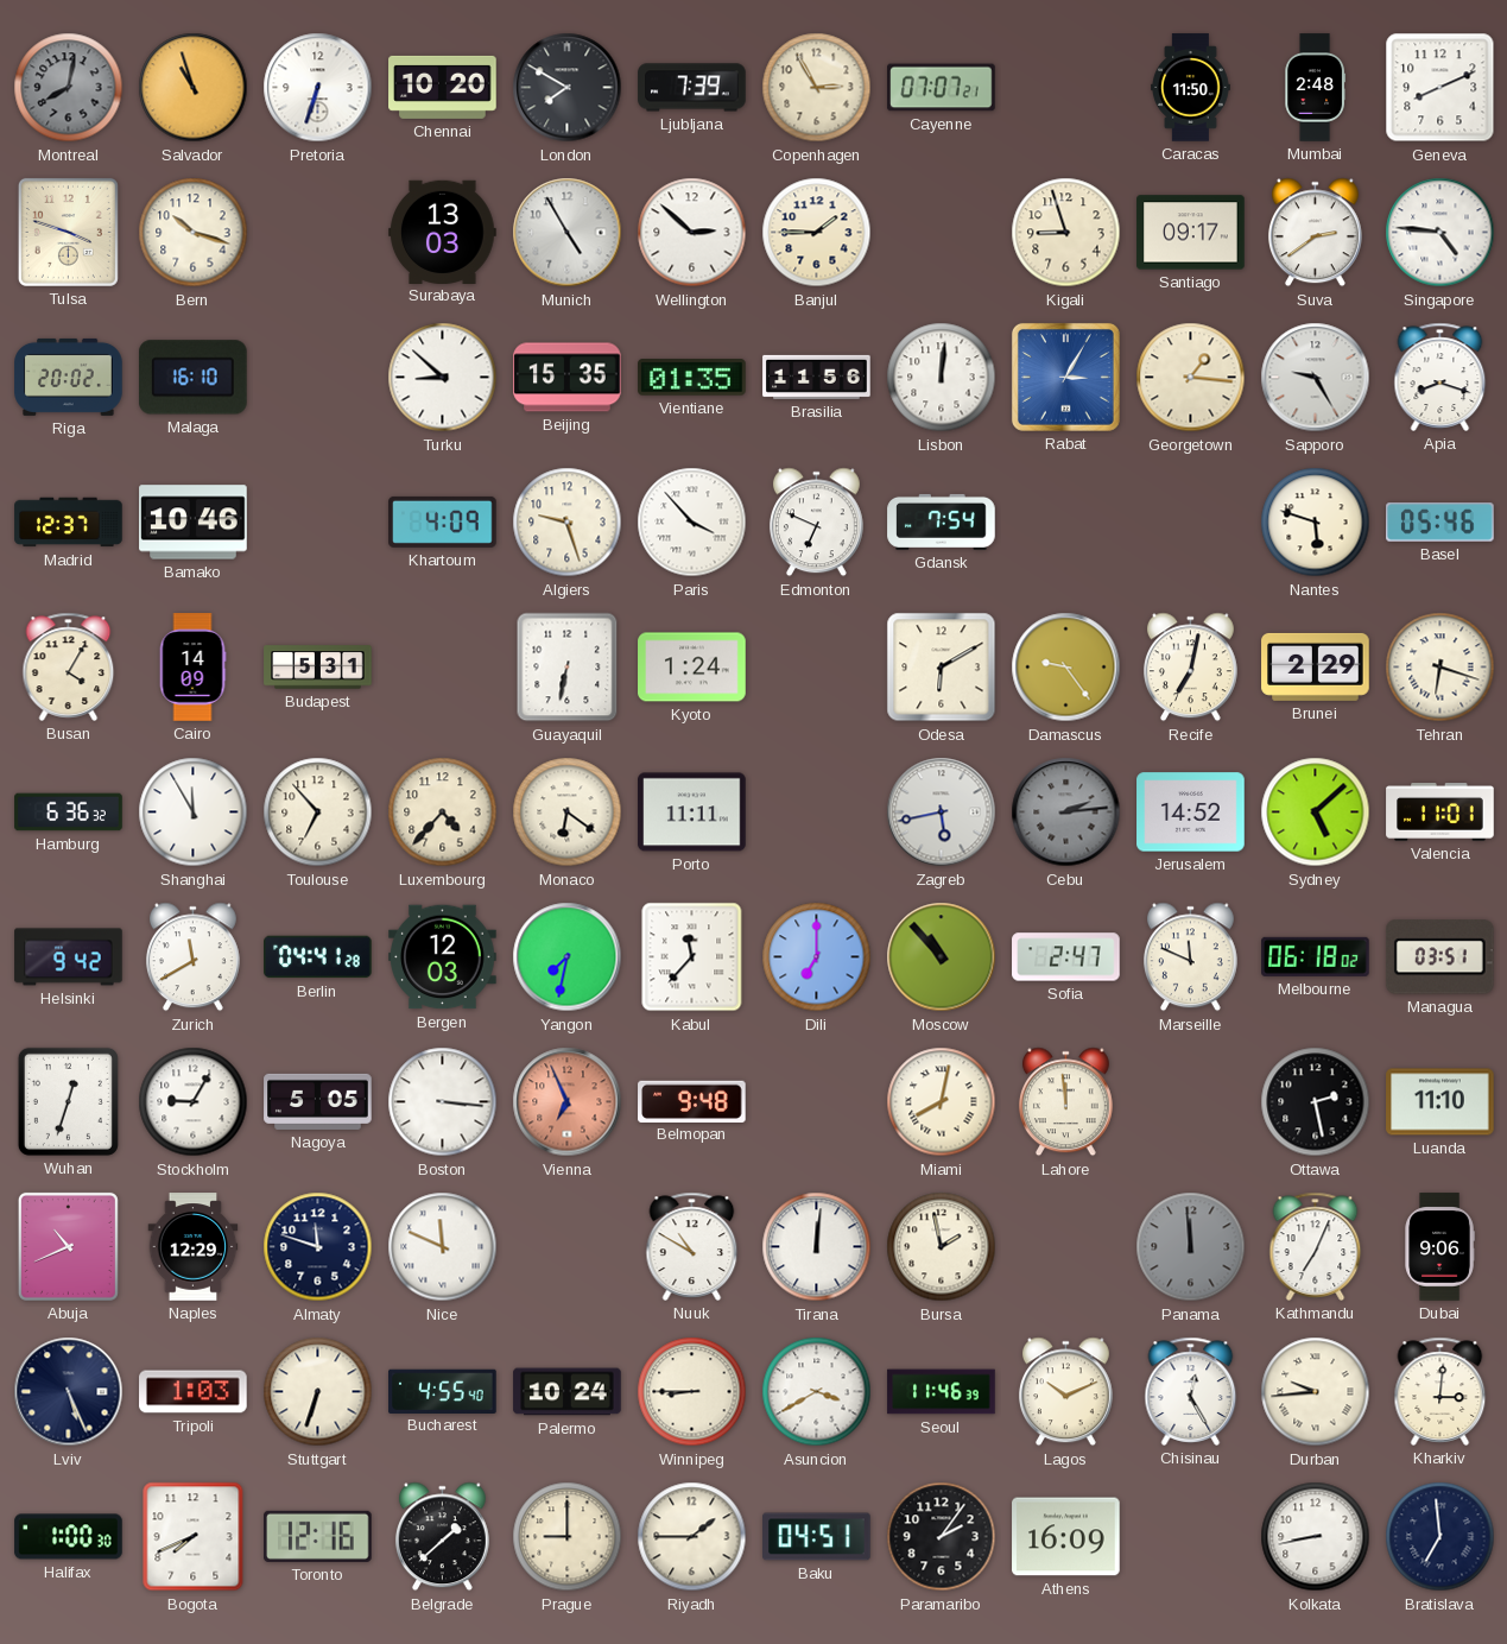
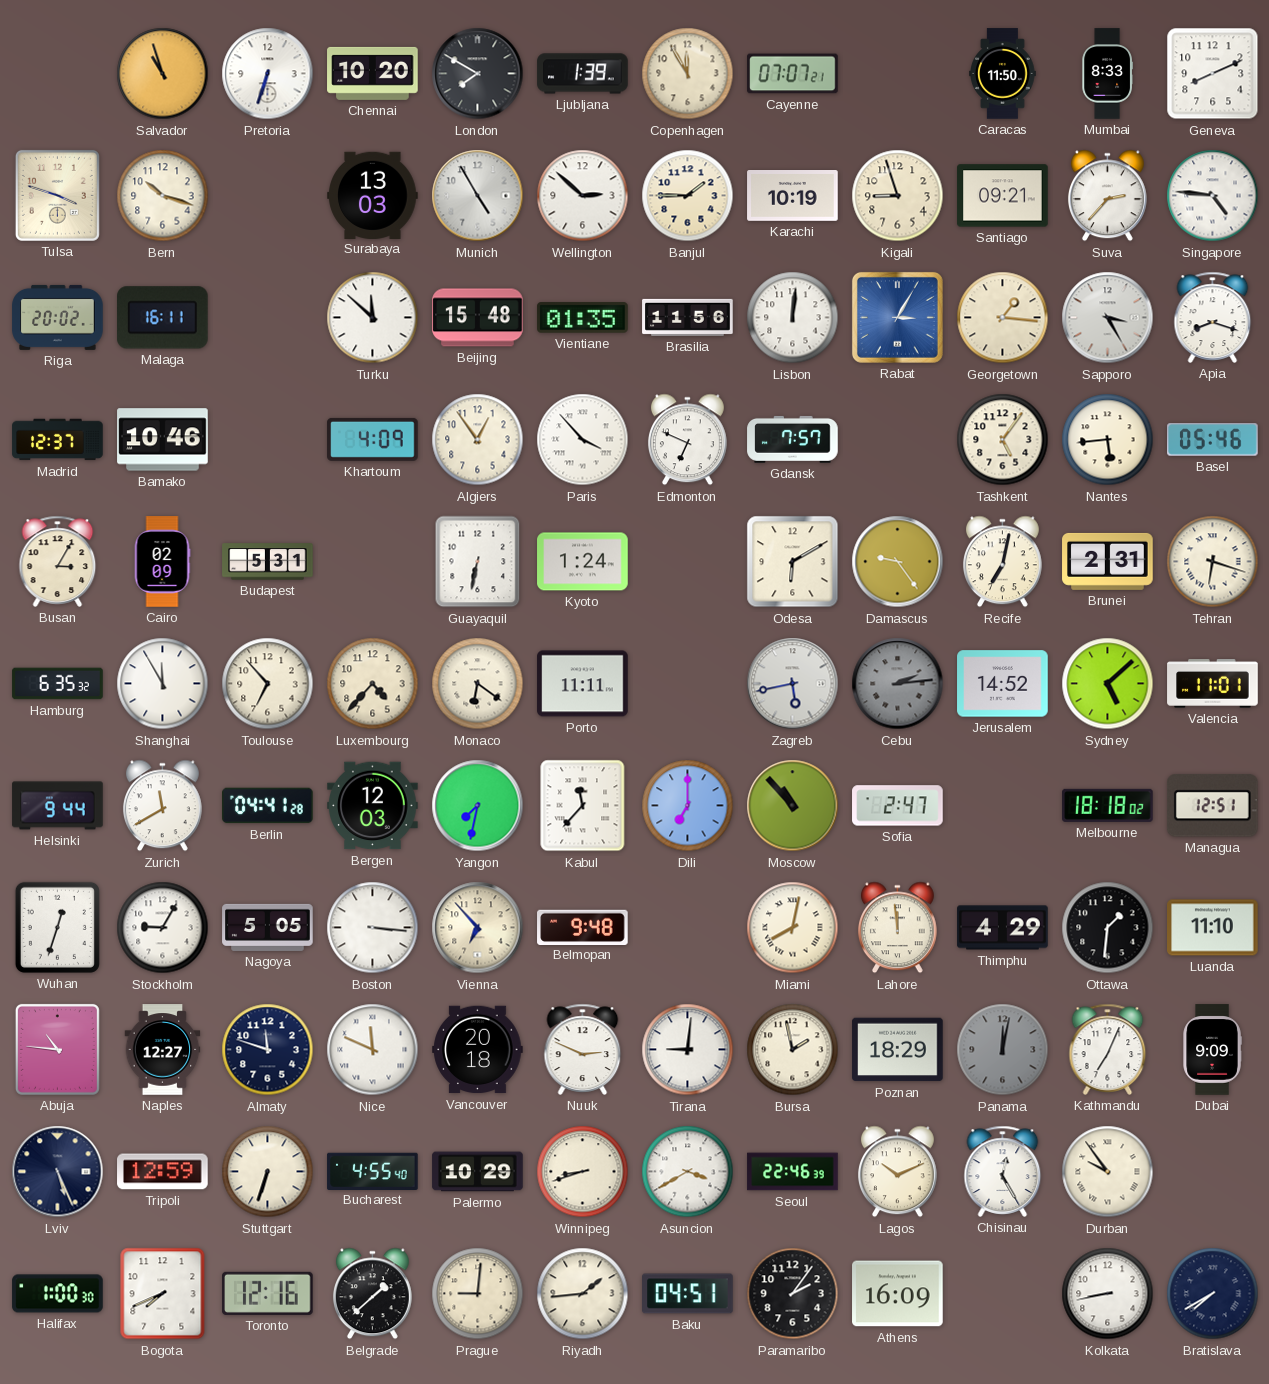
Montreal: 8:02 -> none
Ljubljana: 7:39 -> 1:39
Copenhagen: 2:55 -> 11:55
Mumbai: 2:48 -> 8:33
Karachi: none -> 10:19
Santiago: 09:17 -> 09:21
Suva: 2:39 -> 2:37
Malaga: 16:10 -> 16:11
Turku: 8:52 -> 11:52
Beijing: 15:35 -> 15:48
Sapporo: 9:25 -> 3:25
Algiers: 9:27 -> 12:54
Gdansk: 7:54 -> 7:57
Tashkent: none -> 5:06
Nantes: 5:48 -> 5:44
Busan: 4:05 -> 3:05
Cairo: 14:09 -> 02:09
Brunei: 2:29 -> 2:31
Hamburg: 6:36 -> 6:35
Helsinki: 9:42 -> 9:44
Marseille: 11:49 -> none
Melbourne: 06:18 -> 18:18
Managua: 03:51 -> 12:51
Vienna: 6:56 -> 6:53
Vienna dial: salmon -> cream
Thimphu: none -> 4:29
Ottawa: 2:28 -> 1:31
Abuja: 10:41 -> 10:46
Naples: 12:29 -> 12:27
Vancouver: none -> 20:18
Nuuk: 10:50 -> 2:49
Tirana: 12:01 -> 9:01
Poznan: none -> 18:29
Panama: 11:59 -> 12:02
Dubai: 9:06 -> 9:09
Tripoli: 1:03 -> 12:59
Palermo: 10:24 -> 10:29
Winnipeg: 8:45 -> 8:42
Seoul: 11:46 -> 22:46
Durban: 9:44 -> 9:54
Kharkiv: 3:01 -> none
Prague: 9:00 -> 9:01
Riyadh: 1:45 -> 1:44
Bratislava: 6:59 -> 7:40
